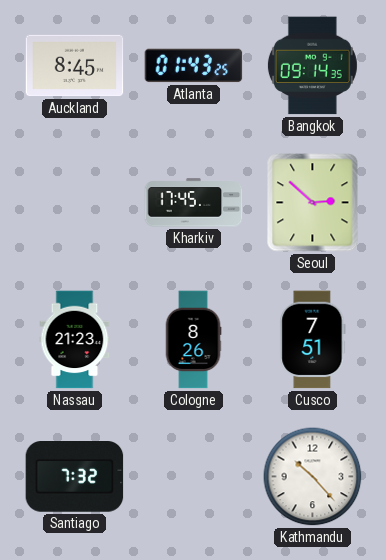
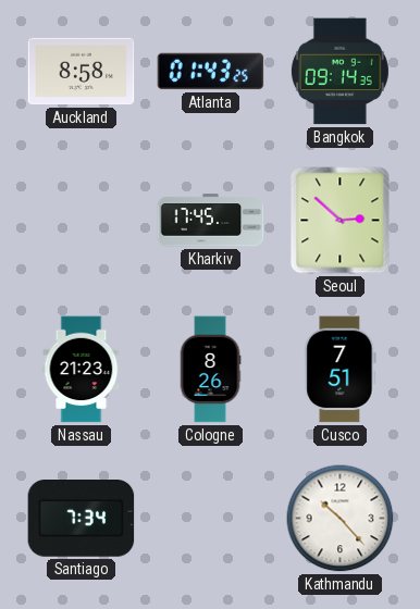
Auckland: 8:45 -> 8:58
Santiago: 7:32 -> 7:34
